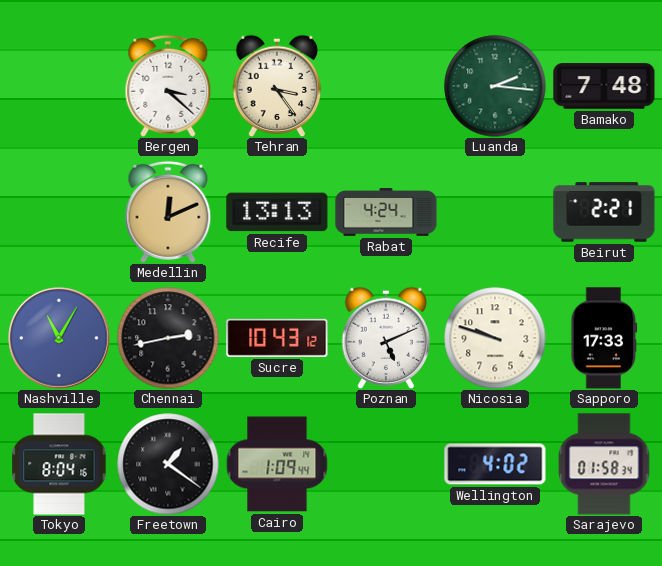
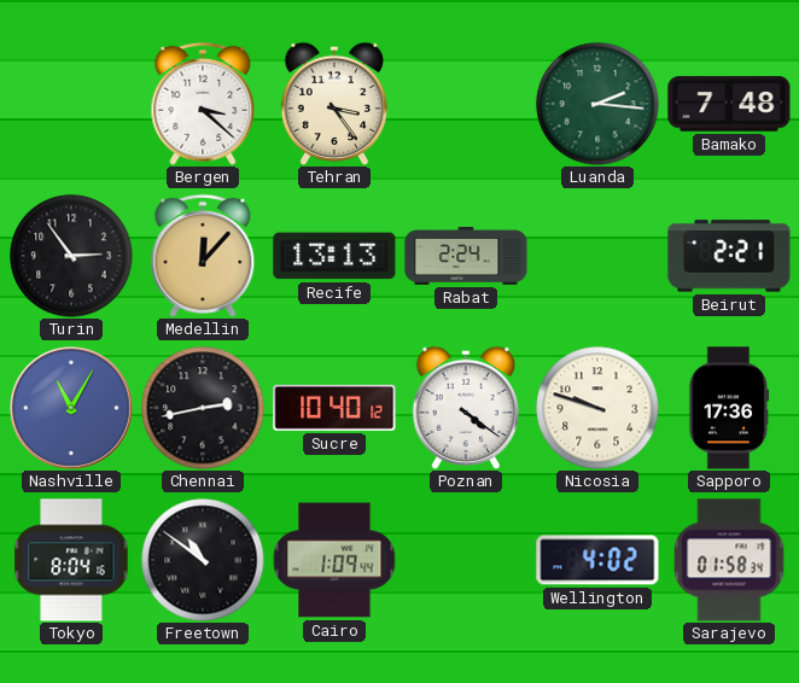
Turin: none -> 2:54
Medellin: 12:11 -> 12:07
Rabat: 4:24 -> 2:24
Sucre: 10:43 -> 10:40
Poznan: 5:11 -> 4:21
Sapporo: 17:33 -> 17:36
Freetown: 1:21 -> 10:51
